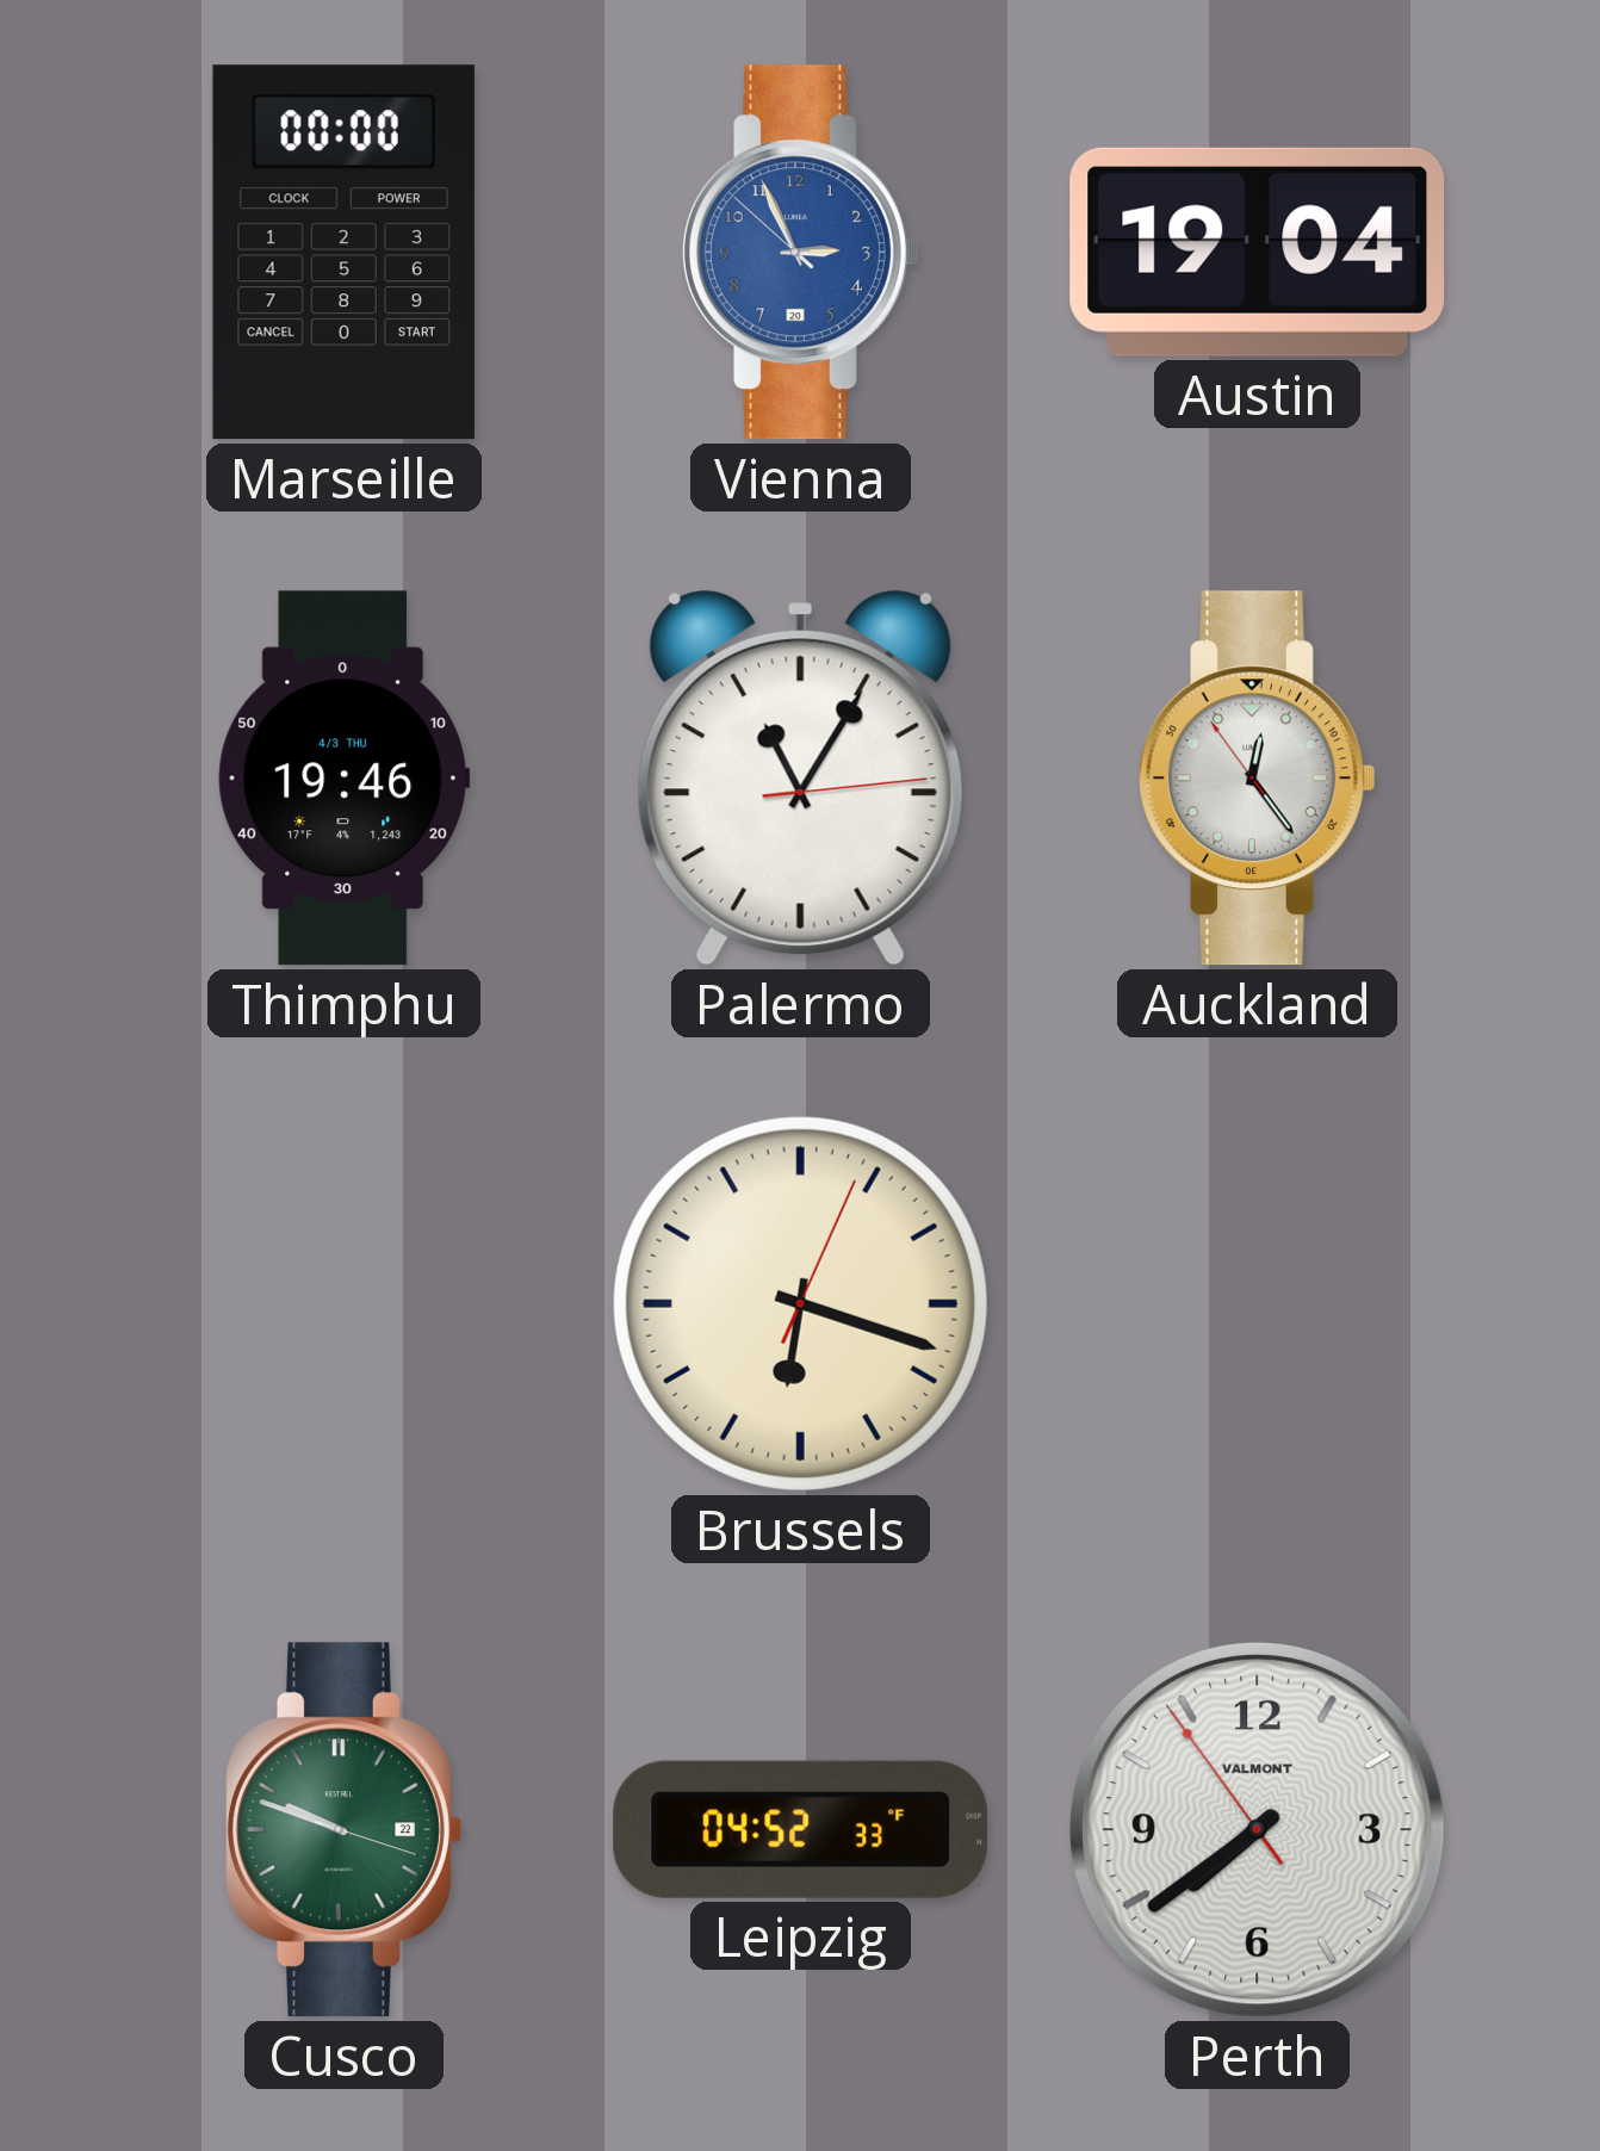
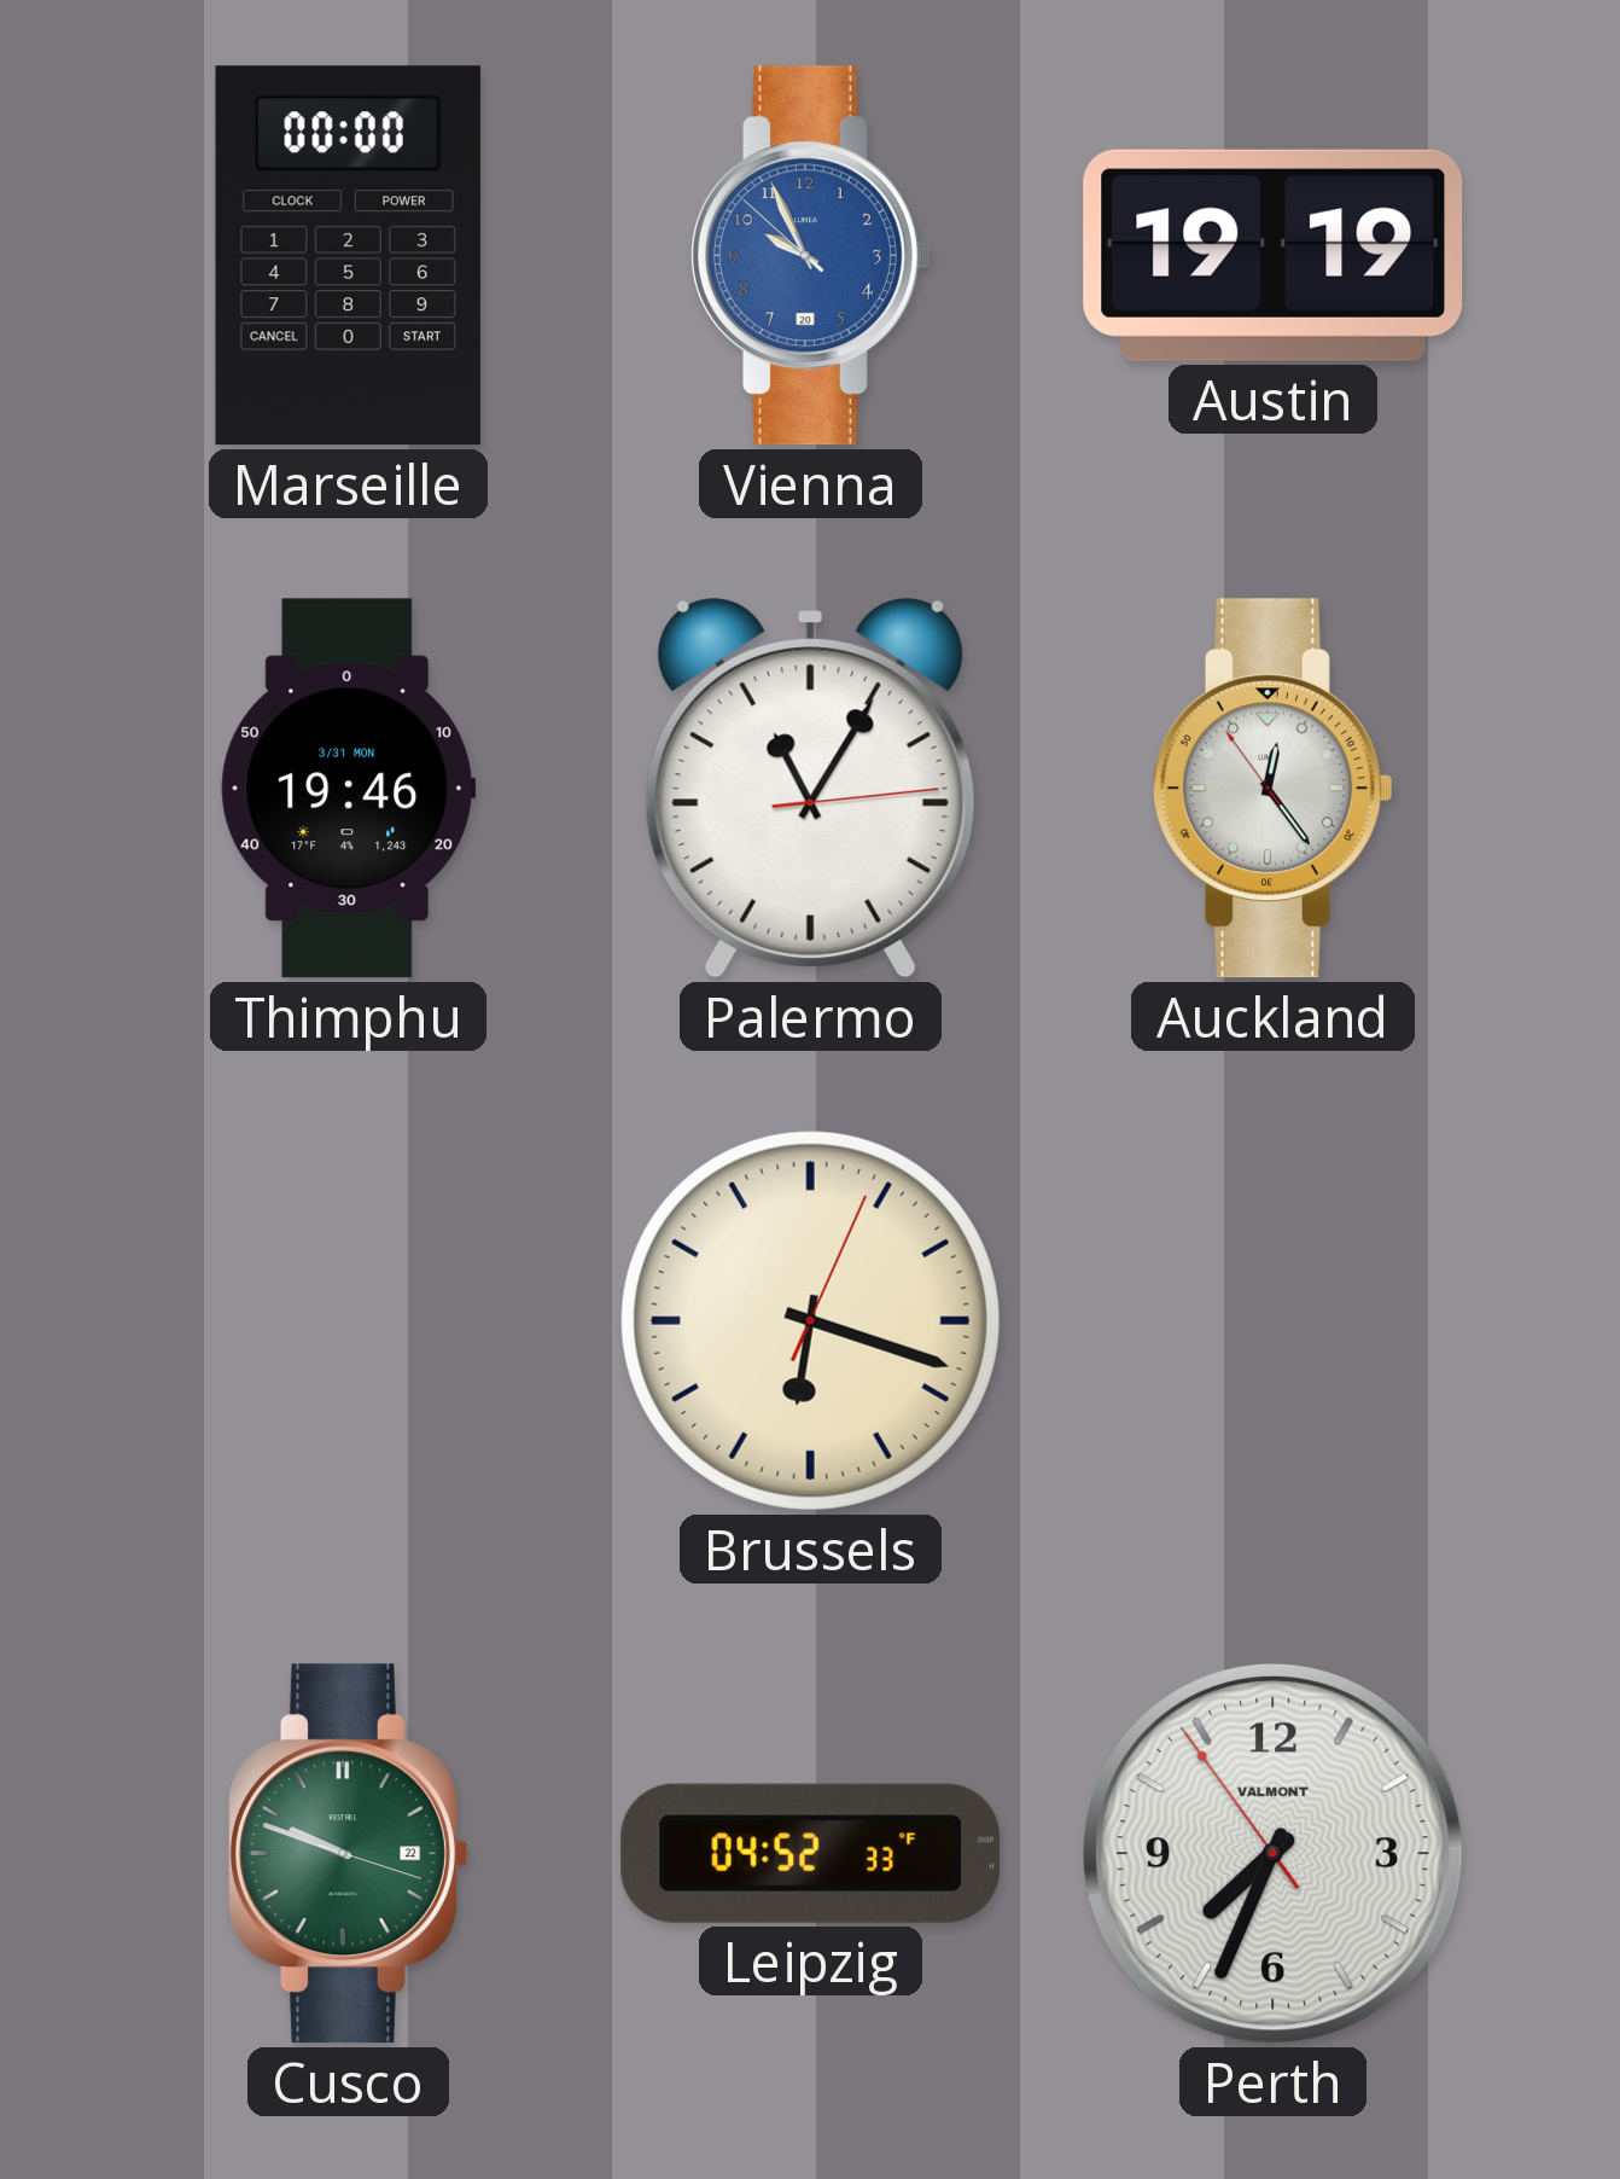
Vienna: 2:55 -> 9:55
Austin: 19:04 -> 19:19
Thimphu date: 4/3 THU -> 3/31 MON
Perth: 7:38 -> 7:33
